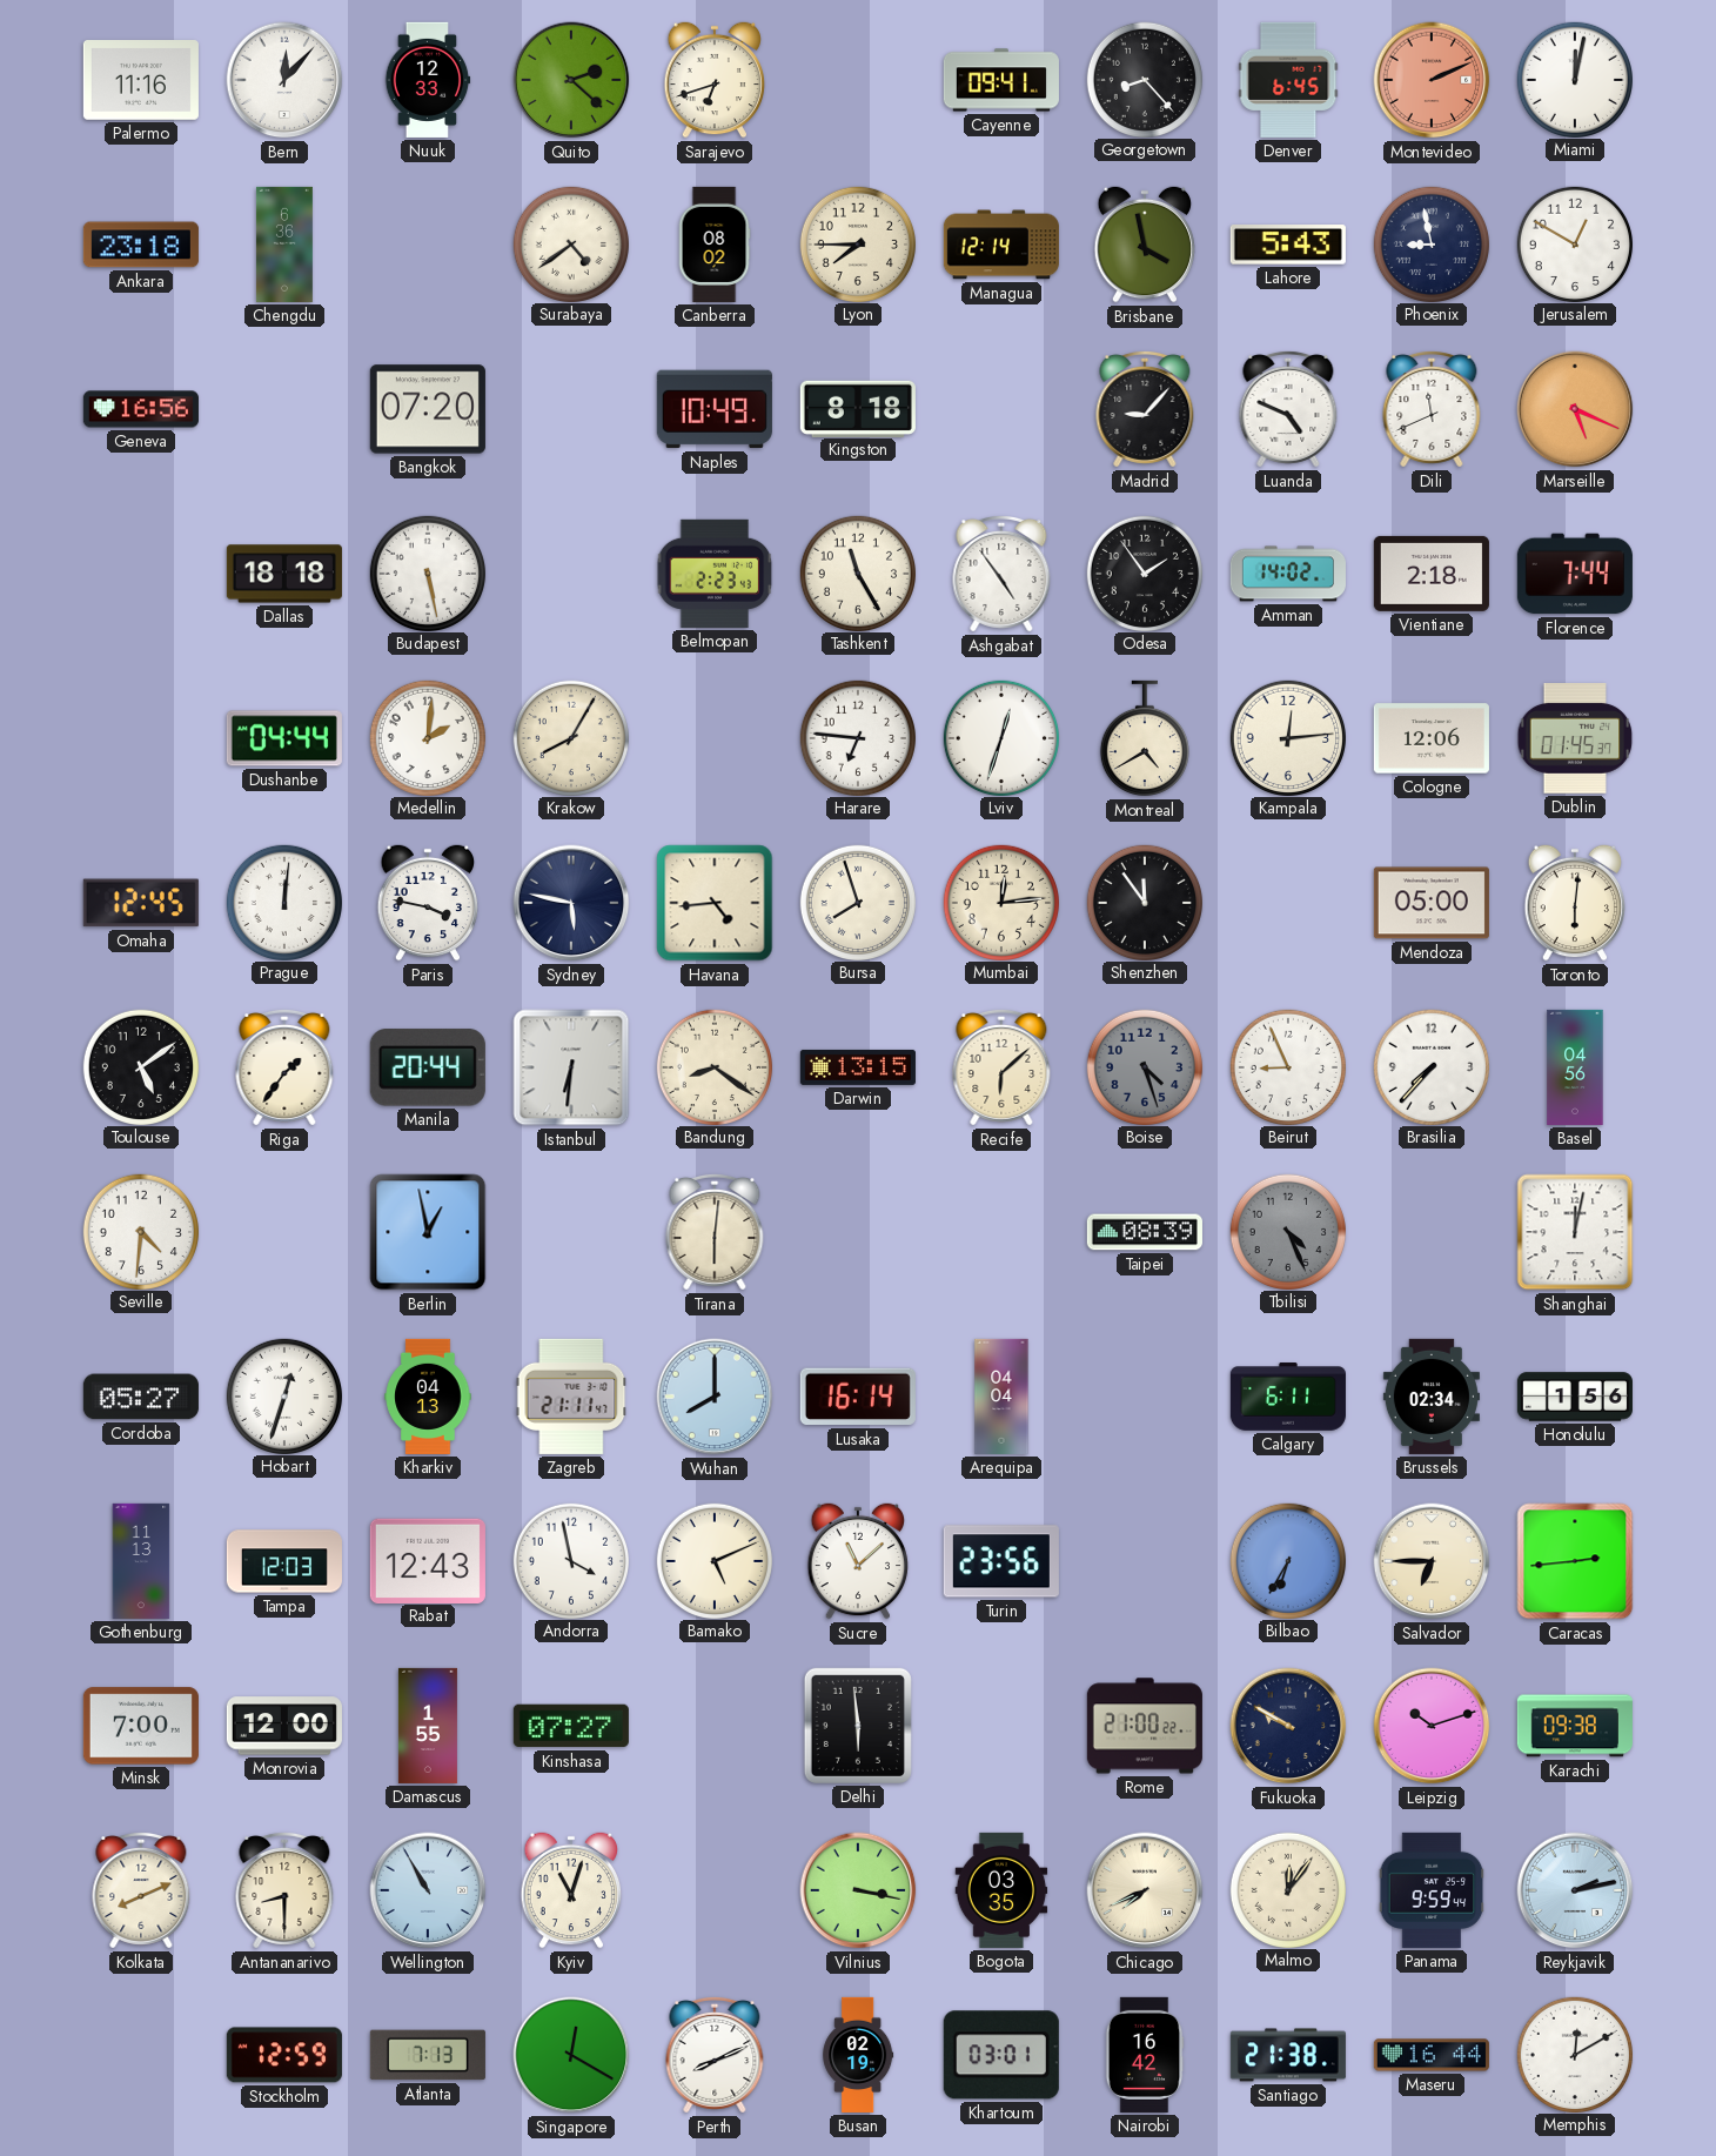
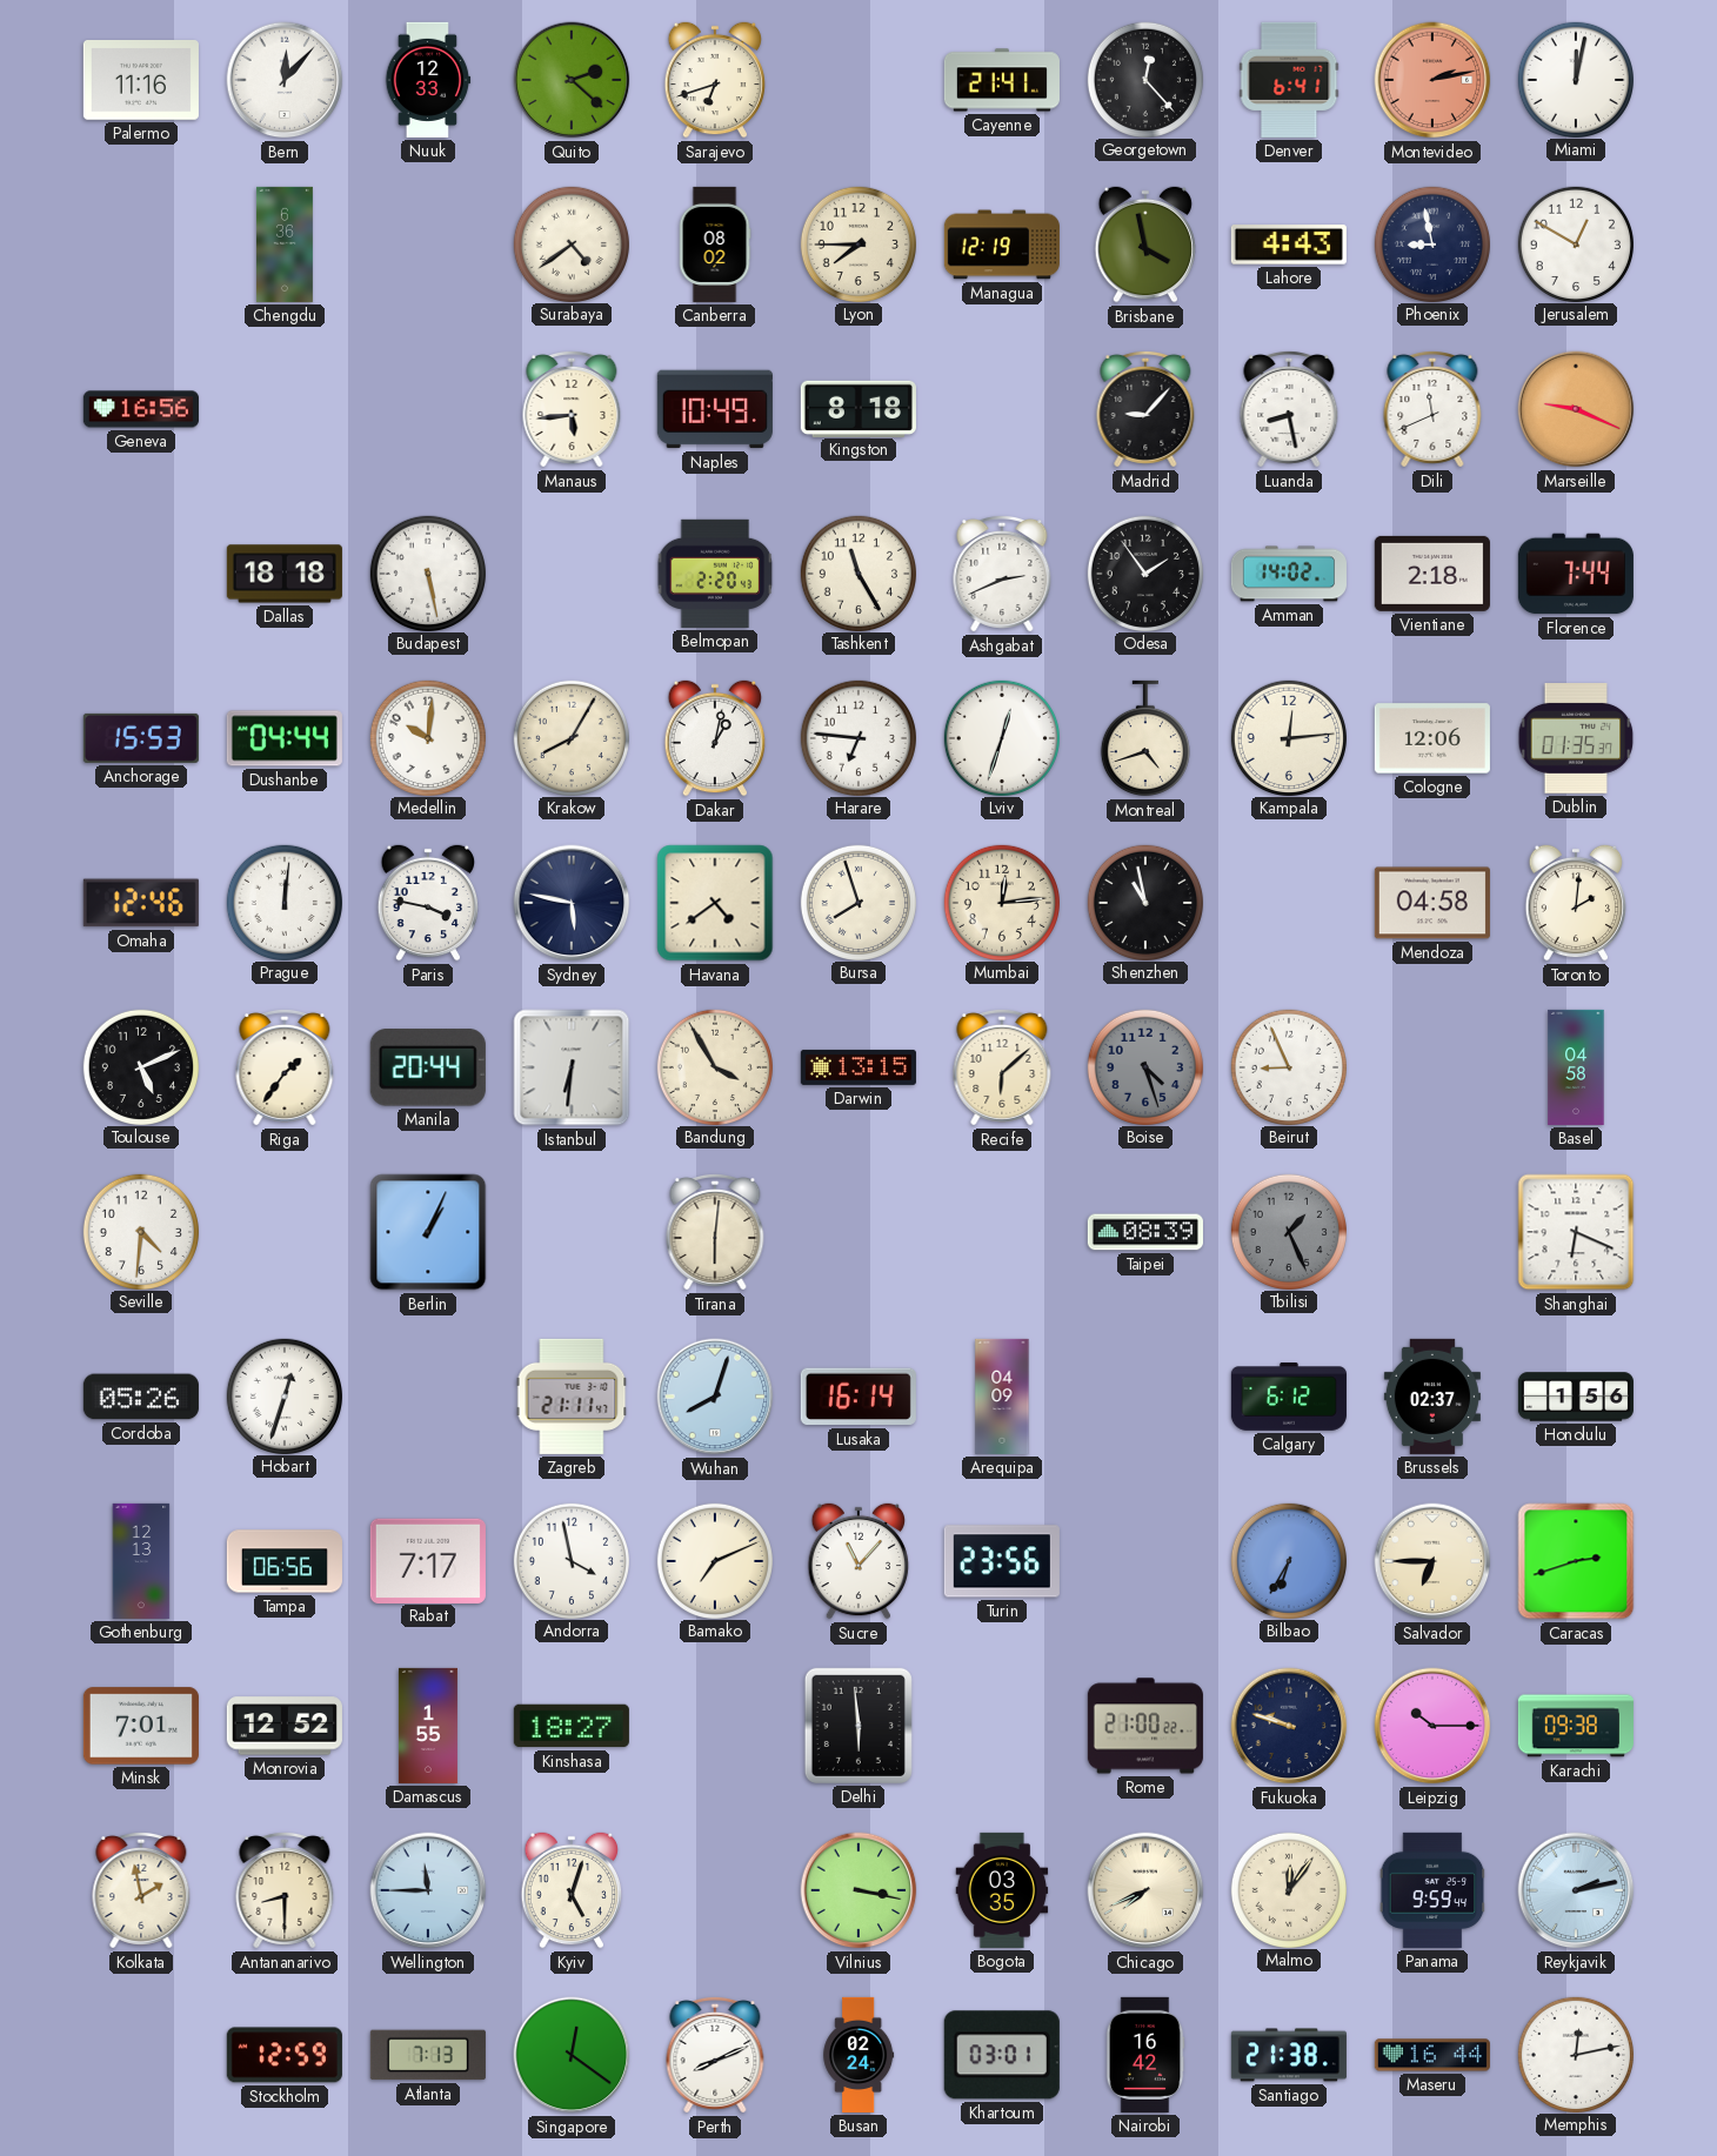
Cayenne: 09:41 -> 21:41
Georgetown: 8:23 -> 12:23
Denver: 6:45 -> 6:41
Montevideo: 2:11 -> 2:13
Ankara: 23:18 -> none
Managua: 12:14 -> 12:19
Lahore: 5:43 -> 4:43
Bangkok: 07:20 -> none
Manaus: none -> 5:44
Luanda: 4:49 -> 8:28
Marseille: 5:19 -> 9:19
Belmopan: 2:23 -> 2:20
Ashgabat: 4:54 -> 2:41
Anchorage: none -> 15:53
Medellin: 2:01 -> 10:01
Dakar: none -> 1:02
Montreal: 4:40 -> 4:42
Dublin: 01:45 -> 01:35
Omaha: 12:45 -> 12:46
Havana: 4:44 -> 4:39
Shenzhen: 11:54 -> 10:58
Mendoza: 05:00 -> 04:58
Toronto: 6:01 -> 2:01
Toulouse: 5:09 -> 5:11
Bandung: 8:21 -> 3:55
Brasilia: 7:37 -> none
Basel: 04:56 -> 04:58
Berlin: 12:58 -> 1:04
Tbilisi: 4:26 -> 1:26
Shanghai: 12:02 -> 6:19
Cordoba: 05:27 -> 05:26
Kharkiv: 04:13 -> none
Wuhan: 8:00 -> 8:03
Arequipa: 04:04 -> 04:09
Calgary: 6:11 -> 6:12
Brussels: 02:34 -> 02:37
Gothenburg: 11:13 -> 12:13
Tampa: 12:03 -> 06:56
Rabat: 12:43 -> 7:17
Bamako: 5:11 -> 7:11
Sucre: 11:08 -> 11:07
Caracas: 2:44 -> 2:42
Minsk: 7:00 -> 7:01
Monrovia: 12:00 -> 12:52
Kinshasa: 07:27 -> 18:27
Fukuoka: 9:50 -> 9:48
Leipzig: 10:12 -> 10:15
Kolkata: 8:11 -> 1:58
Wellington: 10:55 -> 11:45
Kyiv: 11:03 -> 5:03
Singapore: 12:20 -> 12:21
Busan: 02:19 -> 02:24
Memphis: 12:10 -> 12:13
